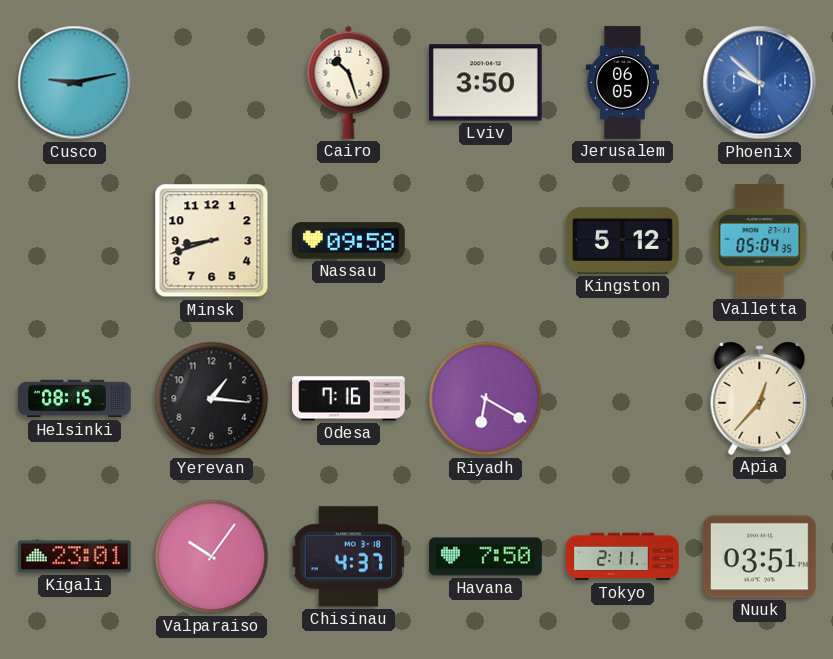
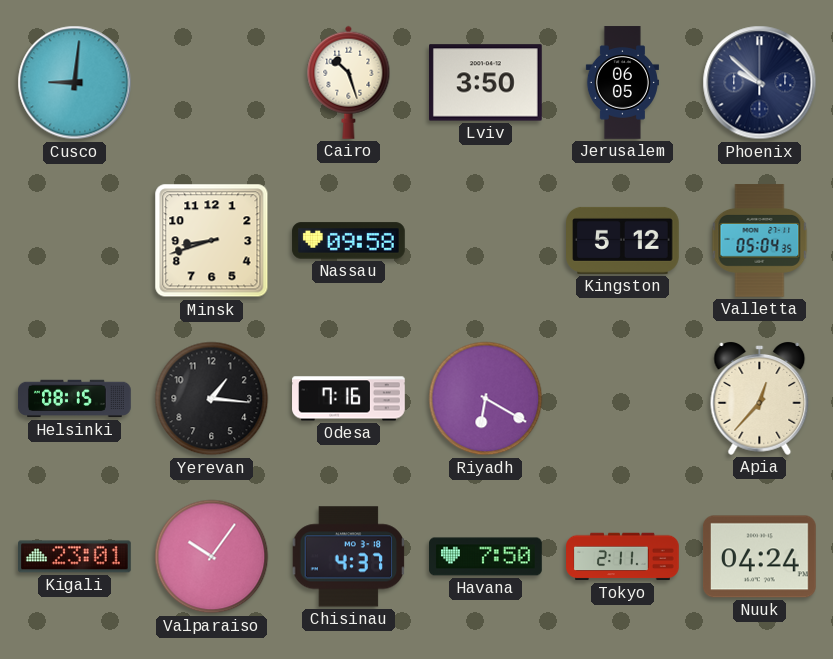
Cusco: 9:13 -> 9:01
Phoenix dial: blue -> navy
Nuuk: 03:51 -> 04:24
